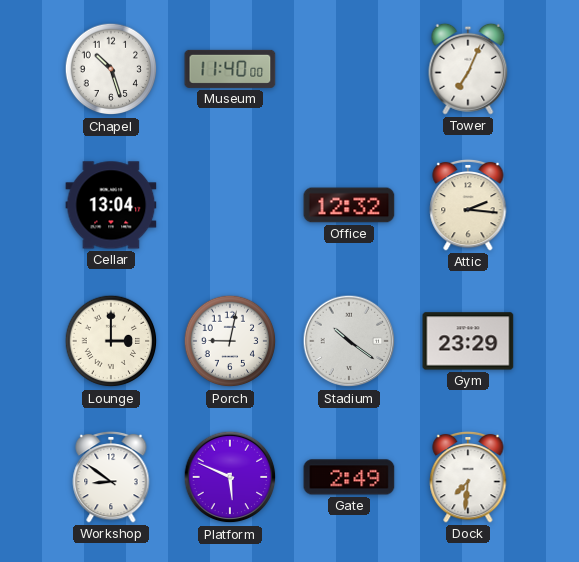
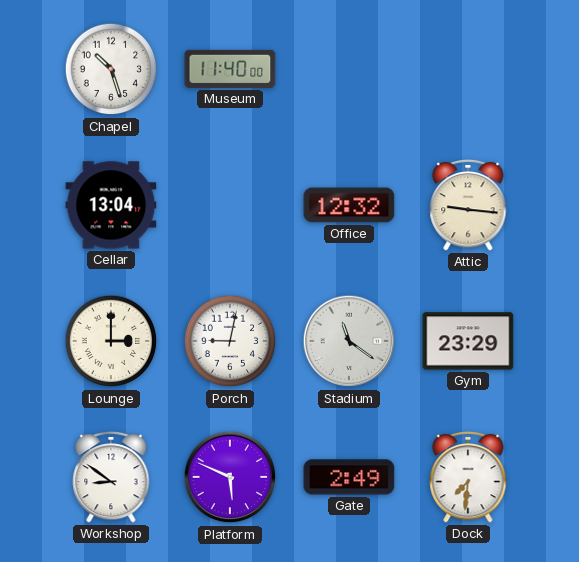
Tower: 7:04 -> none
Attic: 2:16 -> 9:16
Stadium: 10:21 -> 11:21
